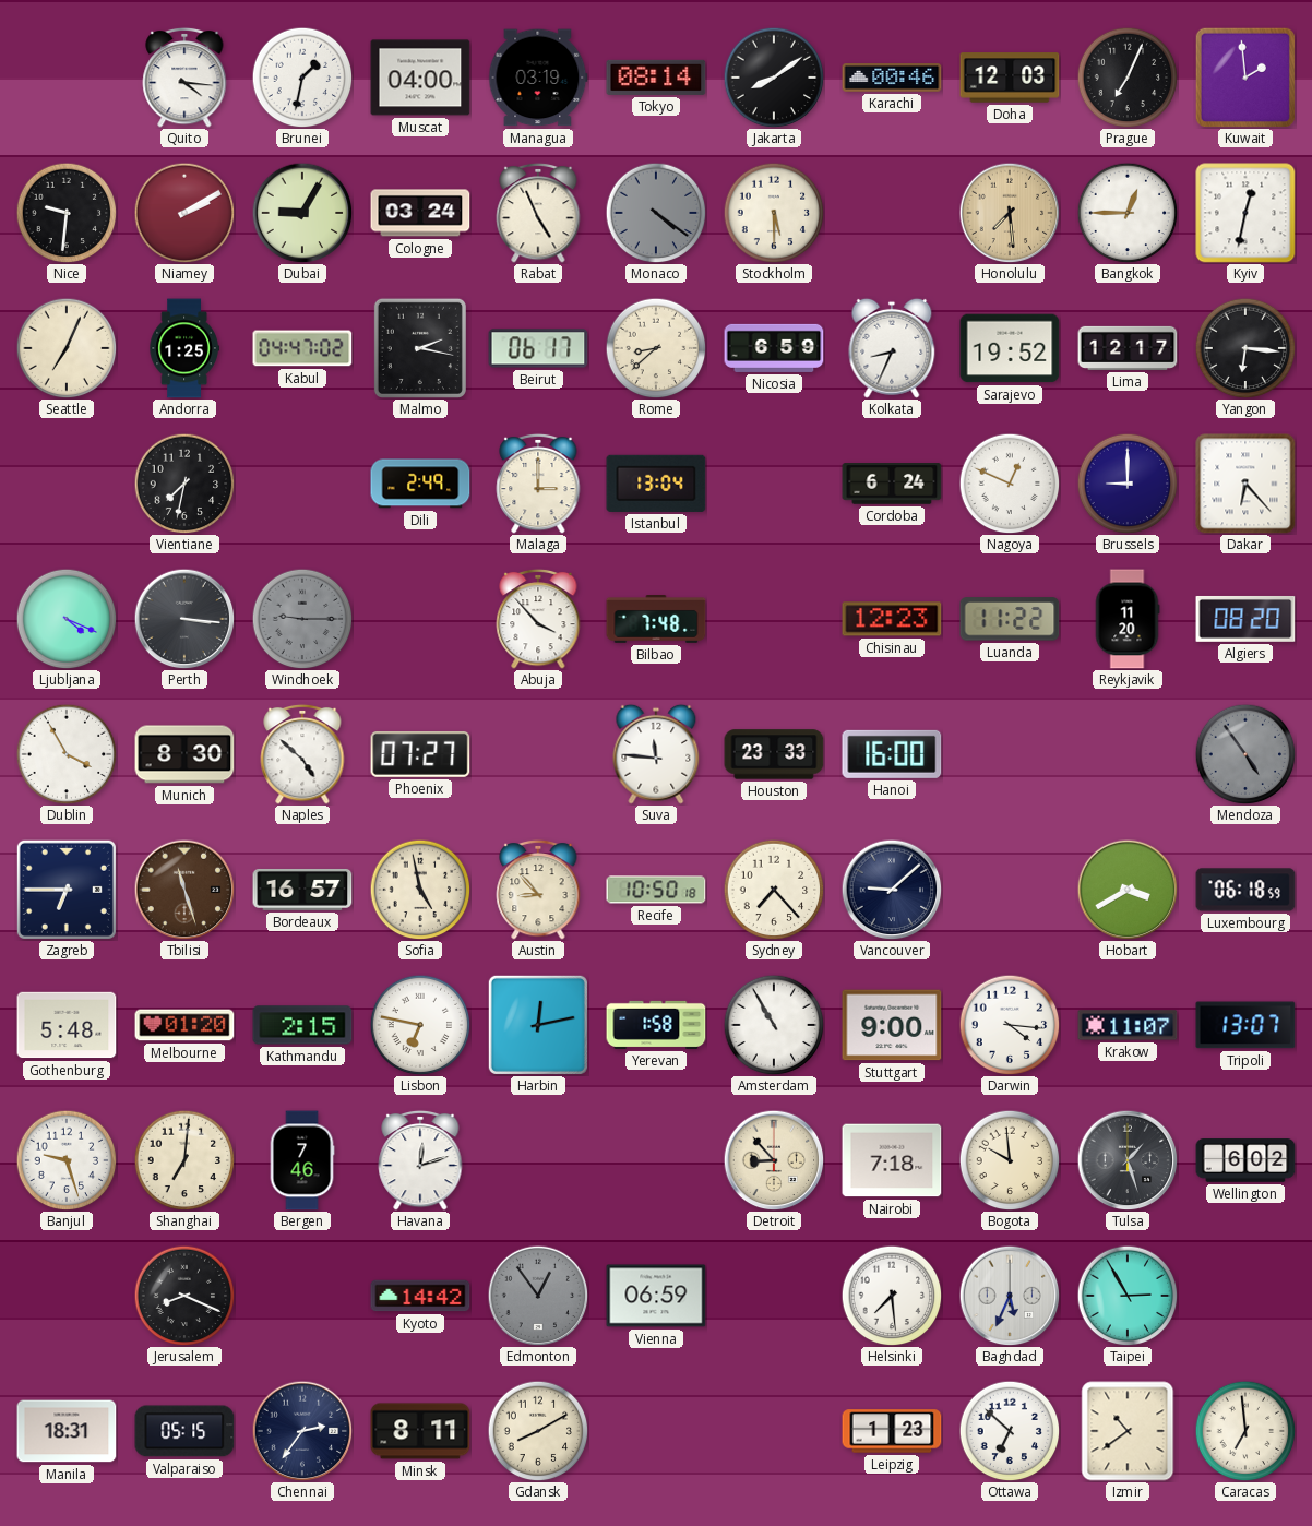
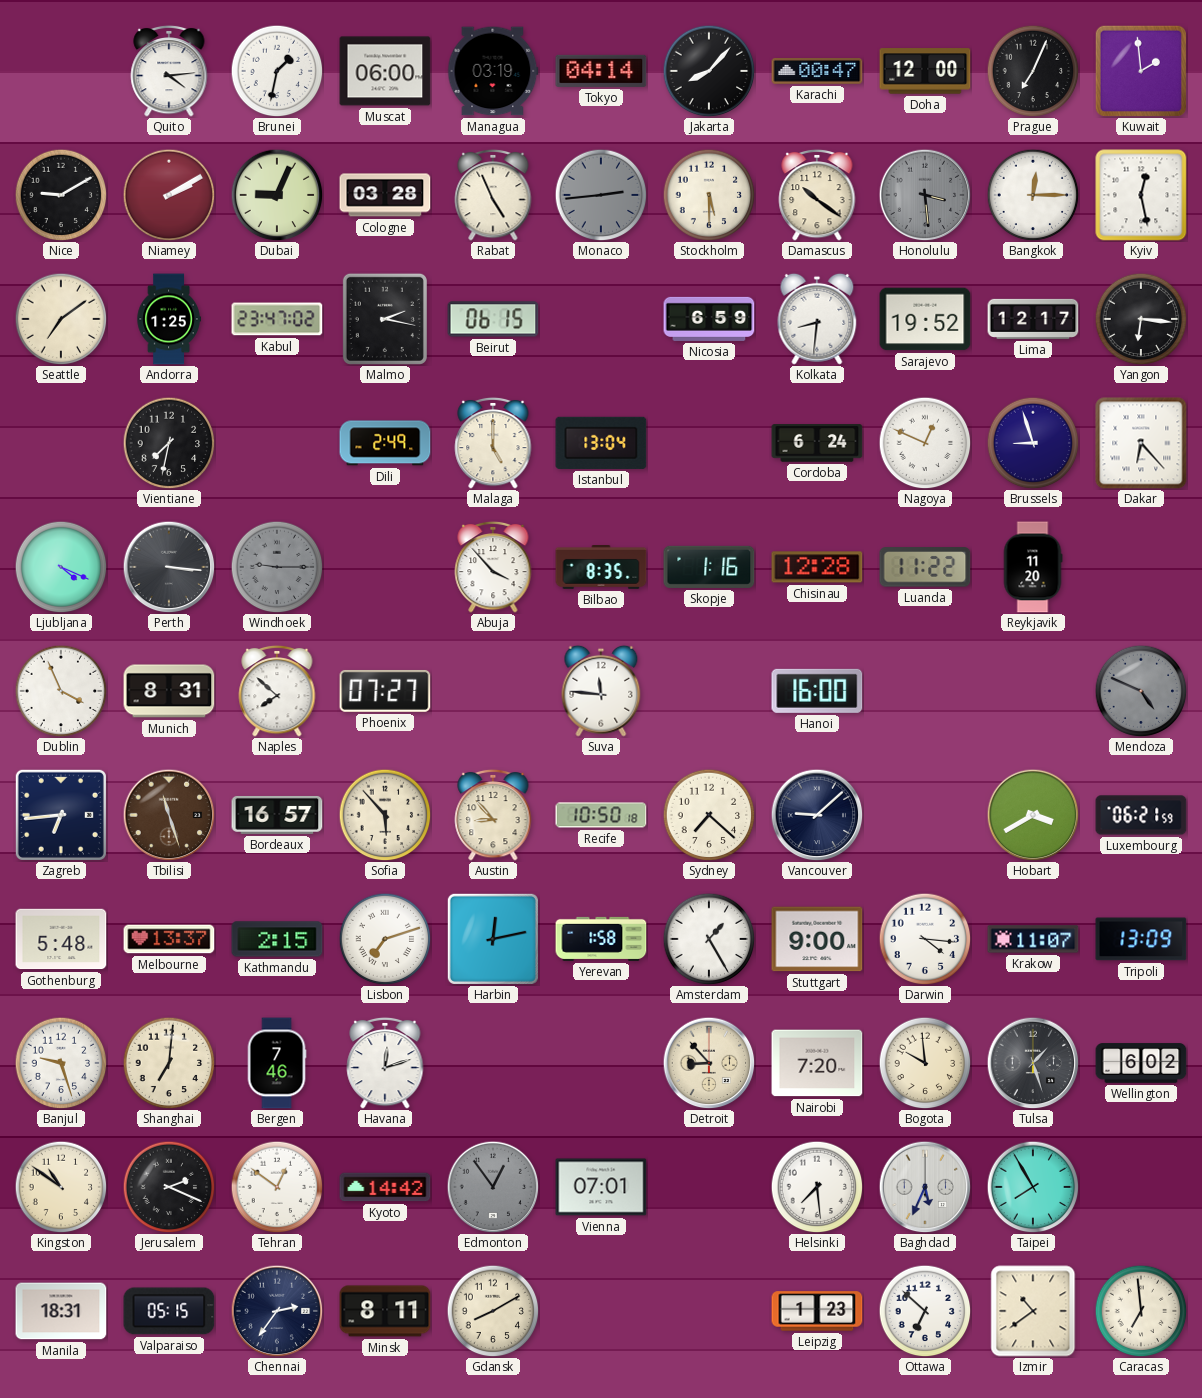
Quito: 4:16 -> 4:14
Muscat: 04:00 -> 06:00
Tokyo: 08:14 -> 04:14
Jakarta: 8:09 -> 8:07
Karachi: 00:46 -> 00:47
Doha: 12:03 -> 12:00
Nice: 9:31 -> 9:10
Dubai: 9:05 -> 9:04
Cologne: 03:24 -> 03:28
Monaco: 4:21 -> 2:44
Damascus: none -> 10:21
Honolulu: 7:29 -> 3:29
Honolulu dial: champagne -> grey
Bangkok: 12:45 -> 12:15
Kyiv: 12:32 -> 12:28
Seattle: 7:04 -> 7:09
Kabul: 04:47 -> 23:47
Beirut: 06:17 -> 06:15
Rome: 8:38 -> none
Kolkata: 8:34 -> 8:31
Malaga: 3:00 -> 5:00
Brussels: 9:00 -> 8:57
Bilbao: 7:48 -> 8:35
Skopje: none -> 1:16
Chisinau: 12:23 -> 12:28
Algiers: 08:20 -> none
Dublin: 3:55 -> 3:56
Munich: 8:30 -> 8:31
Naples: 4:52 -> 7:52
Houston: 23:33 -> none
Mendoza: 4:54 -> 4:49
Zagreb: 6:45 -> 6:44
Sofia: 4:58 -> 5:53
Sydney: 7:23 -> 7:22
Luxembourg: 06:18 -> 06:21
Melbourne: 01:20 -> 13:37
Lisbon: 6:47 -> 7:12
Amsterdam: 10:55 -> 1:25
Tripoli: 13:07 -> 13:09
Nairobi: 7:18 -> 7:20
Kingston: none -> 10:51
Jerusalem: 8:19 -> 2:19
Tehran: none -> 12:51
Vienna: 06:59 -> 07:01
Taipei: 2:55 -> 7:55
